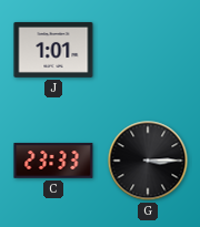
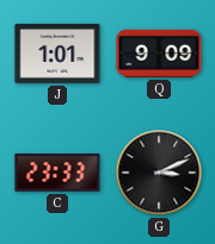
Q: none -> 9:09
G: 3:15 -> 3:11
